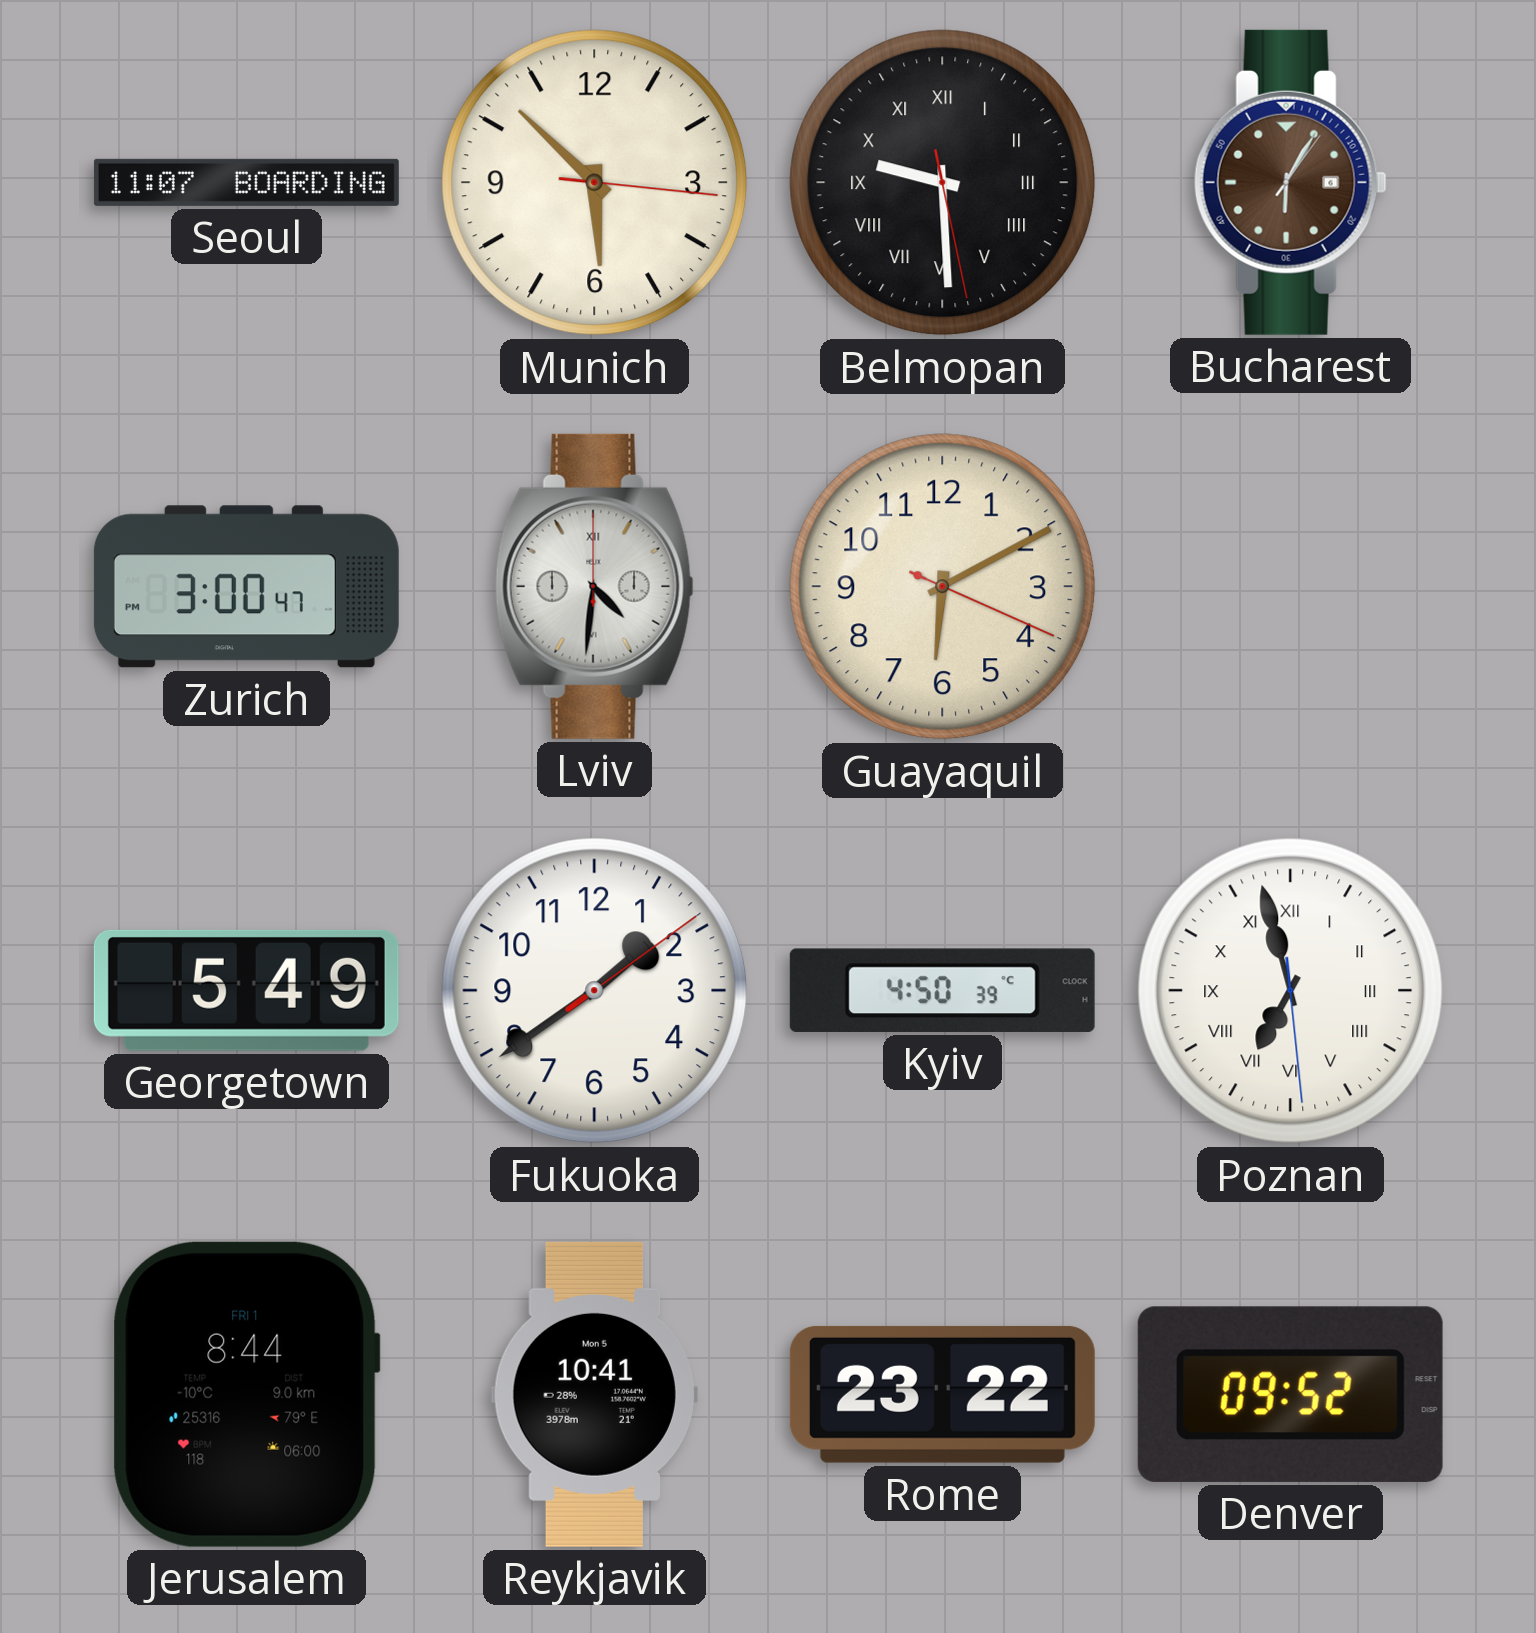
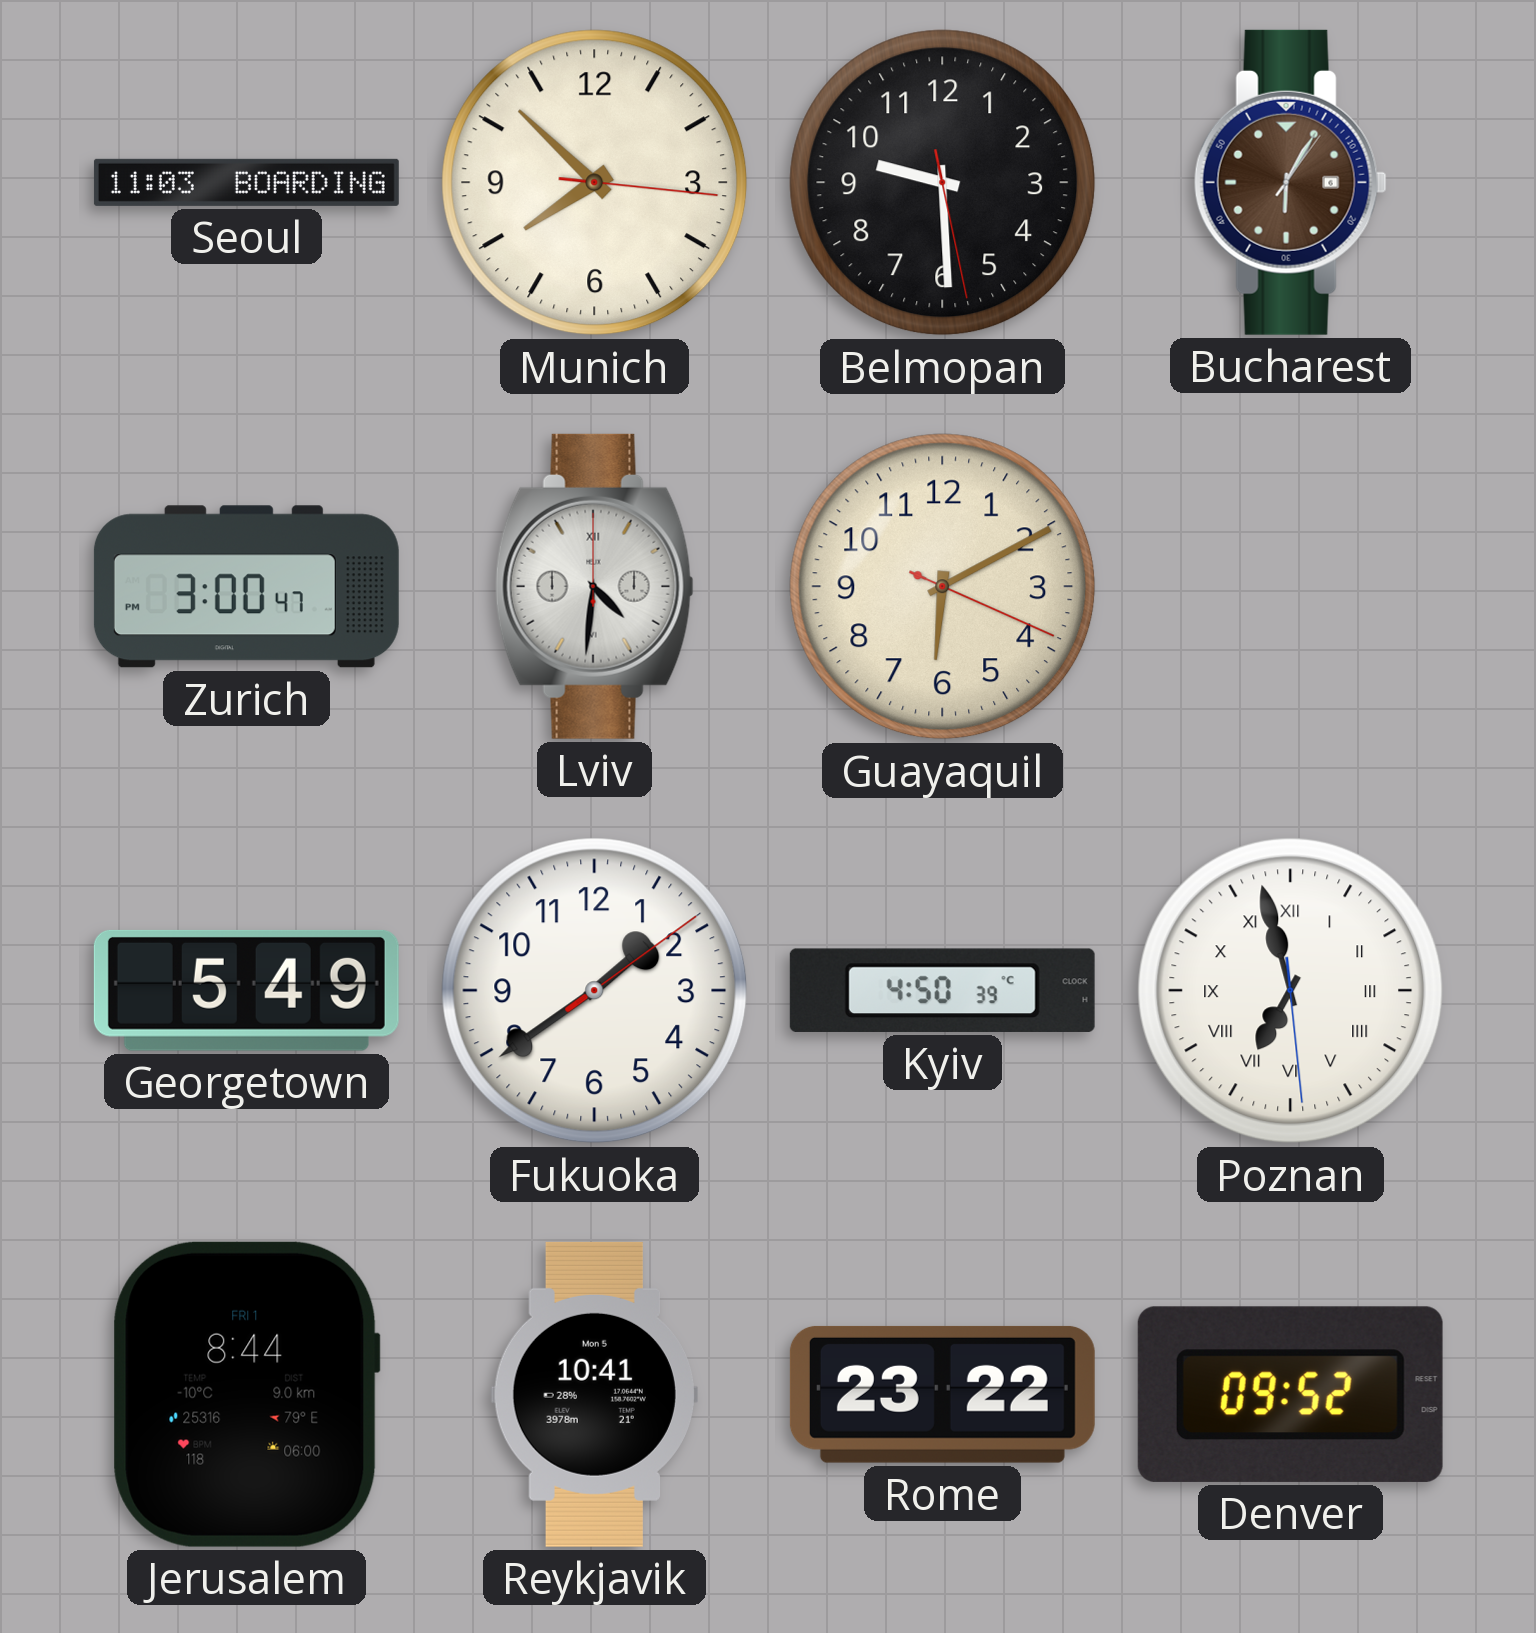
Seoul: 11:07 -> 11:03
Munich: 5:52 -> 7:52
Belmopan numerals: Roman -> Arabic
